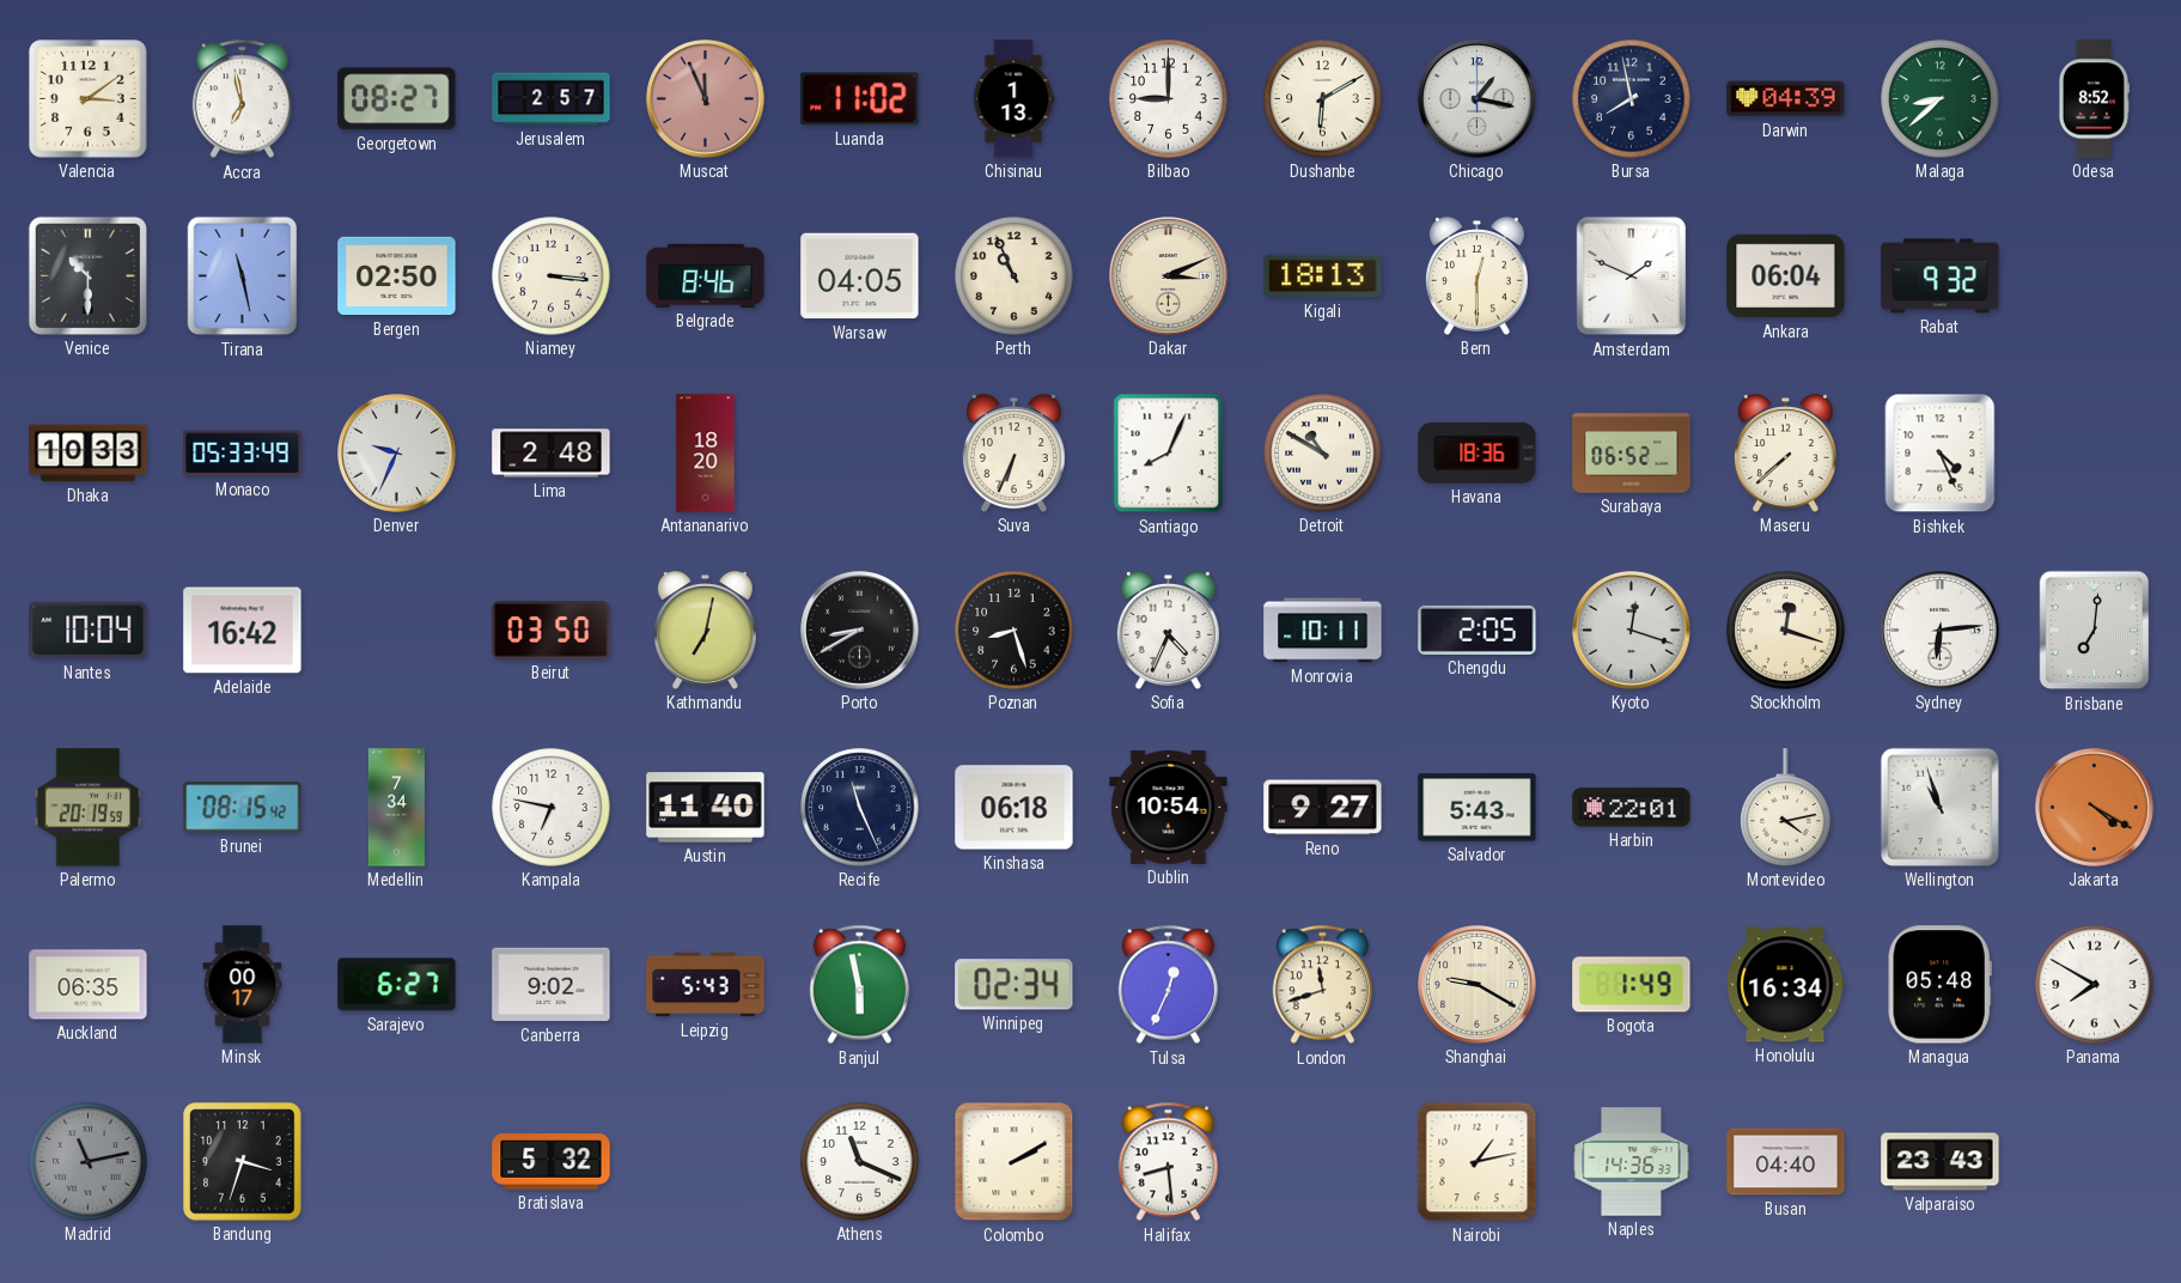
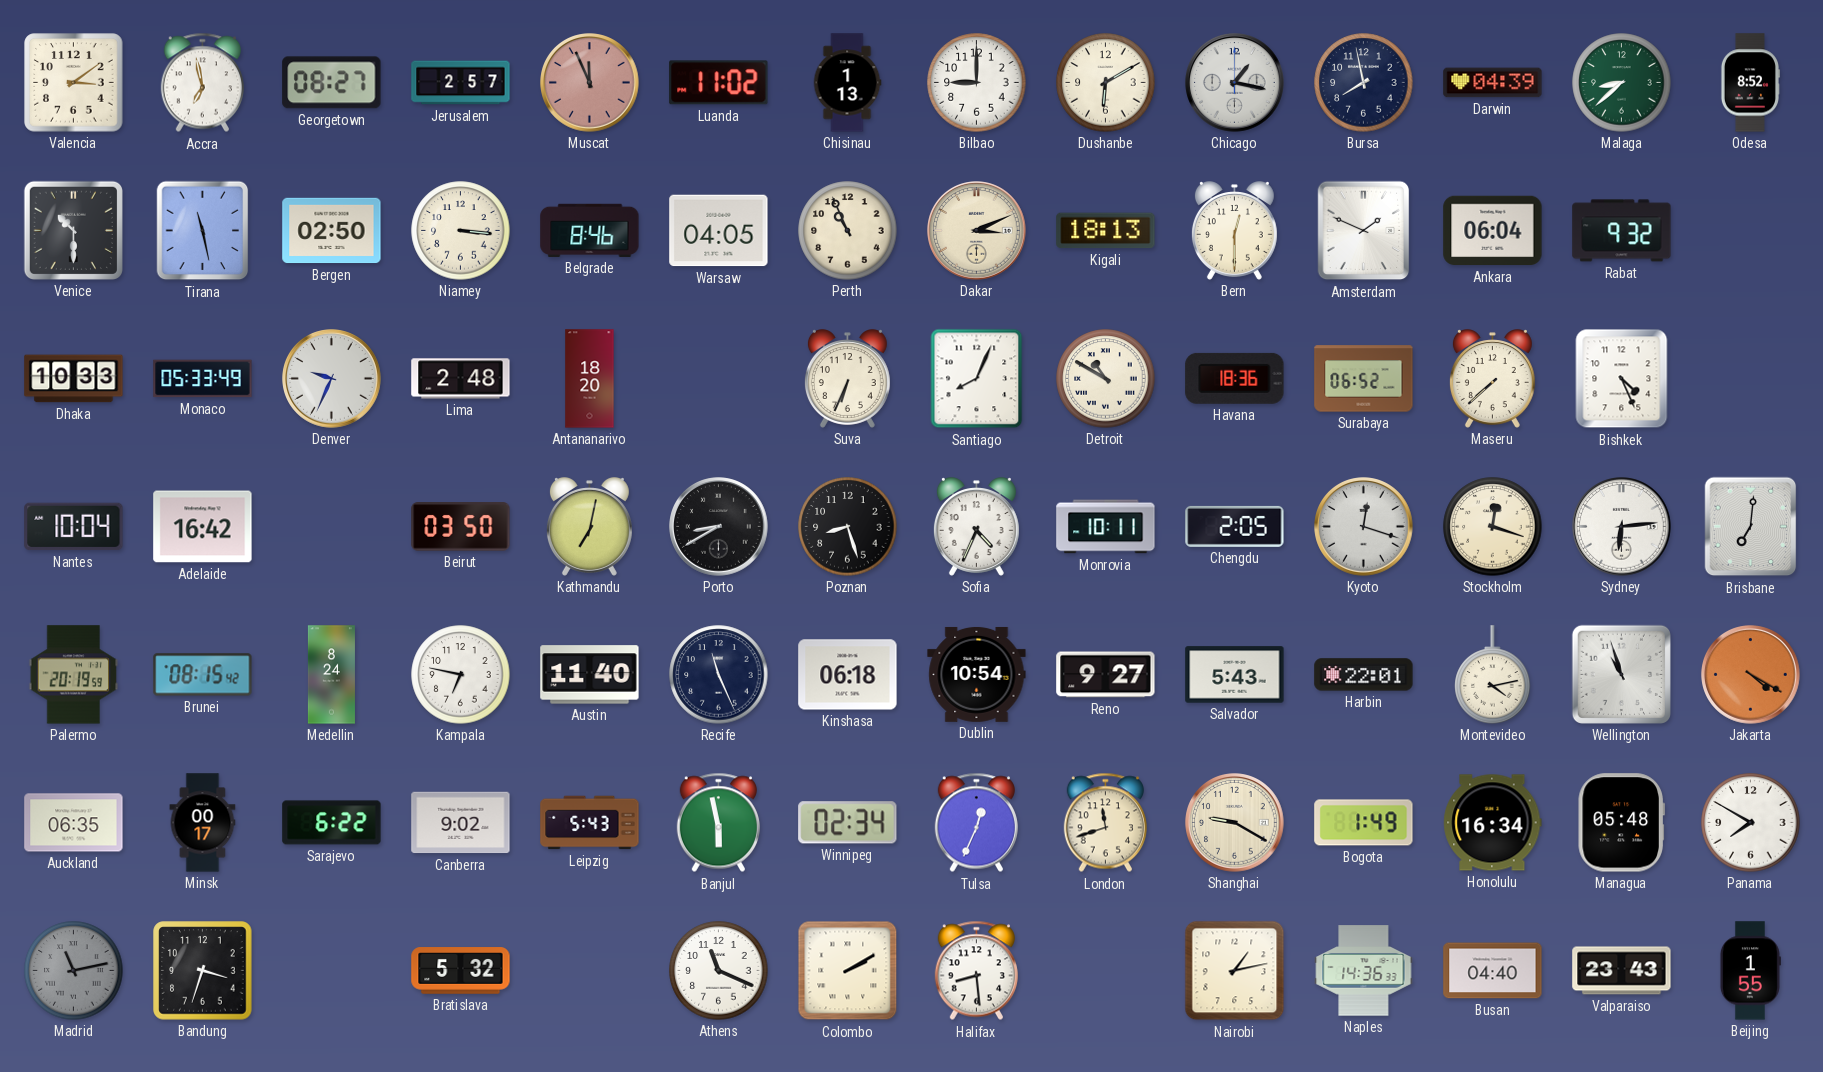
Medellin: 7:34 -> 8:24
Sarajevo: 6:27 -> 6:22
Beijing: none -> 1:55
